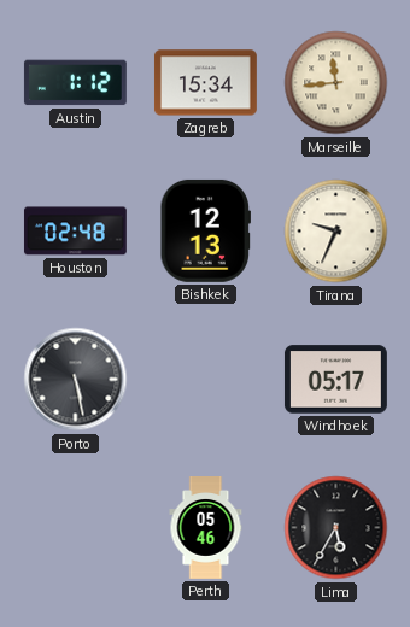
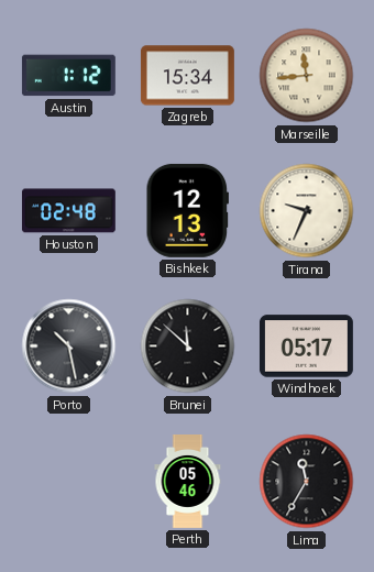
Porto: 5:28 -> 10:28
Brunei: none -> 11:52
Lima: 5:35 -> 11:35
